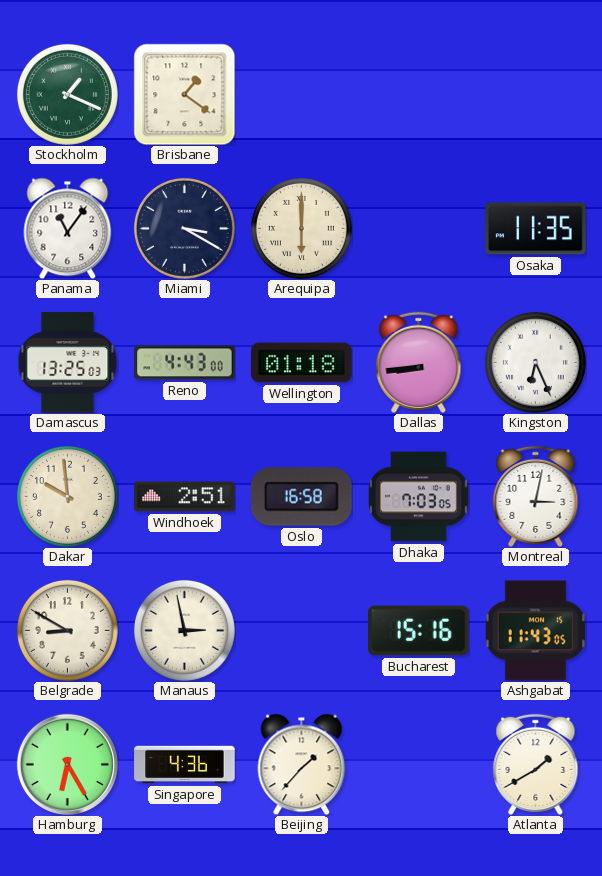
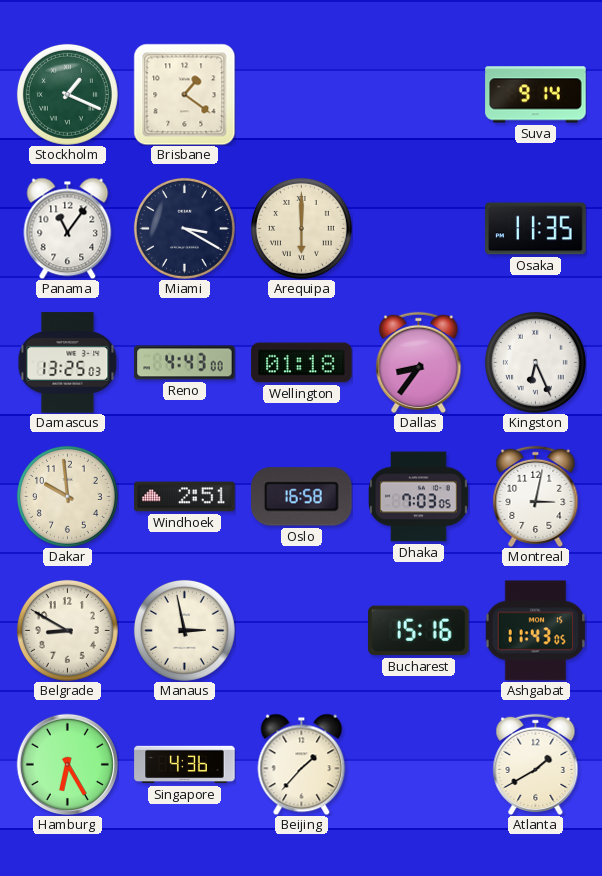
Suva: none -> 9:14
Dallas: 8:44 -> 8:36
